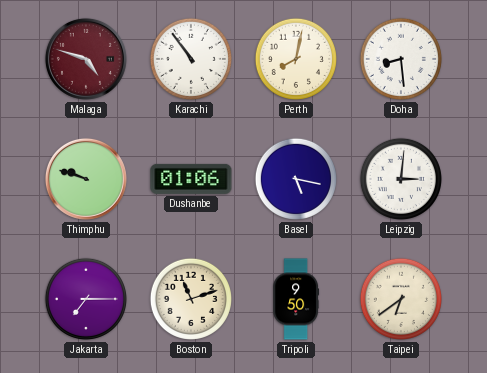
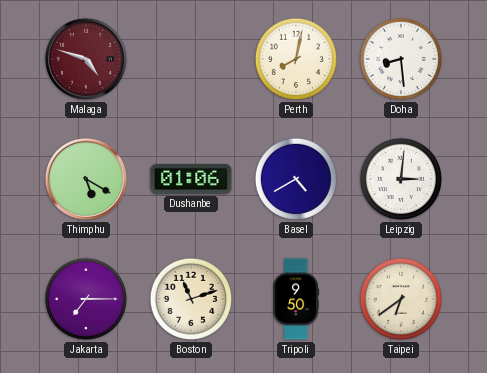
Karachi: 10:54 -> none
Thimphu: 9:48 -> 5:20
Basel: 5:17 -> 4:40
